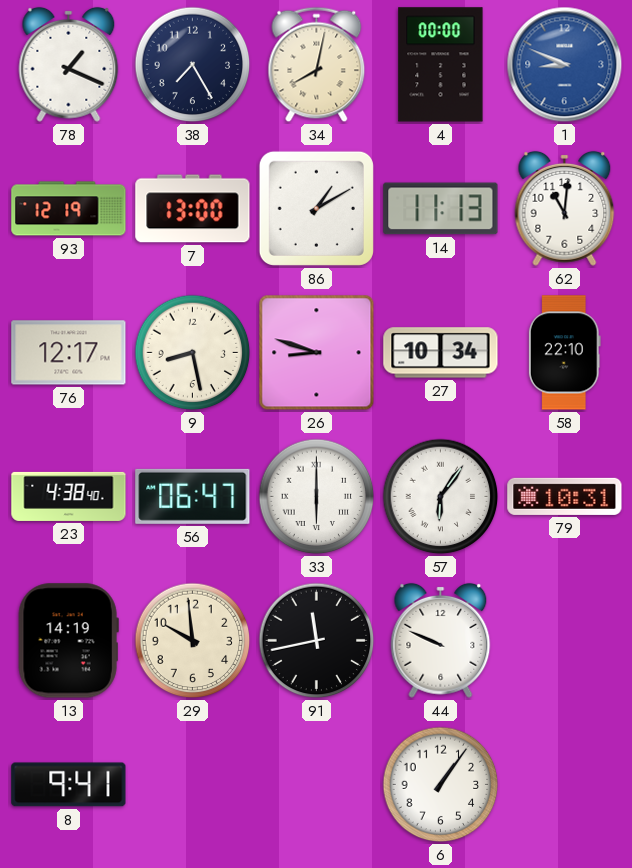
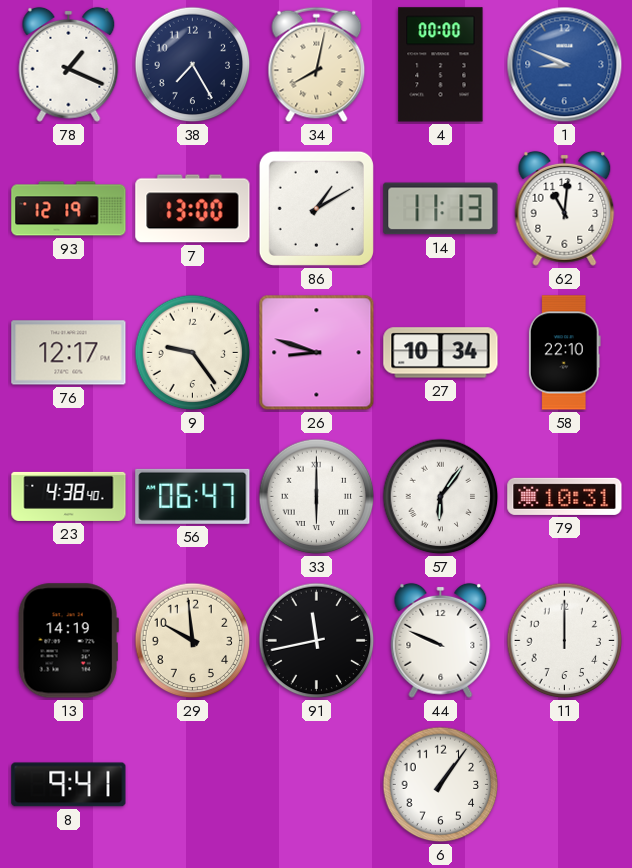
9: 8:28 -> 9:24
11: none -> 12:00
